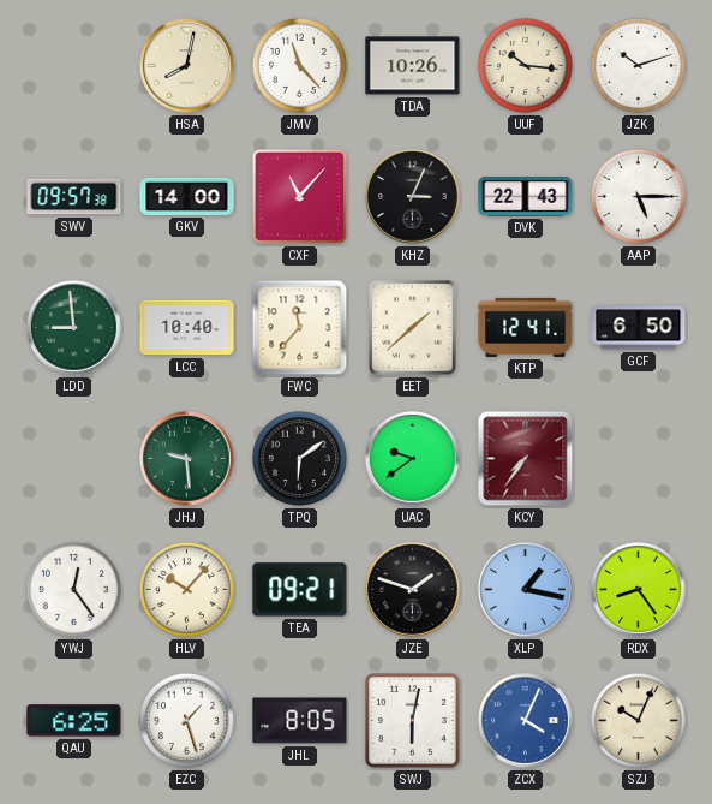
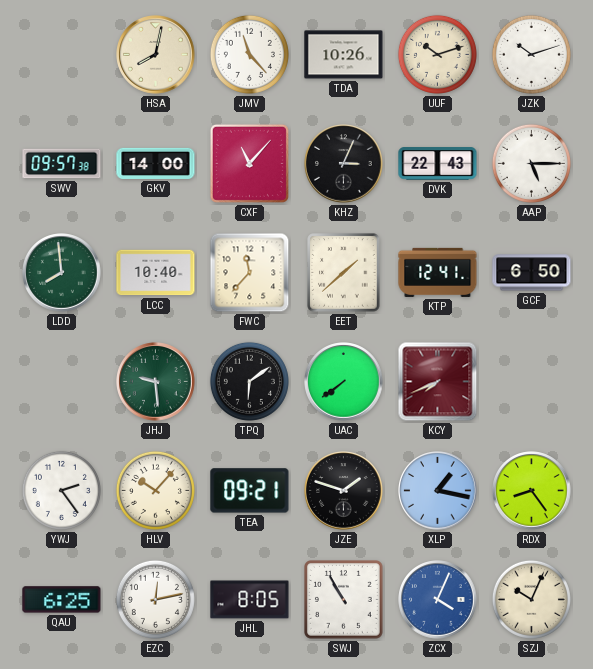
UUF: 10:16 -> 10:12
LDD: 8:59 -> 7:59
UAC: 9:39 -> 7:39
KCY: 7:36 -> 7:41
YWJ: 12:24 -> 2:24
EZC: 1:27 -> 12:13
SWJ: 6:02 -> 10:55
